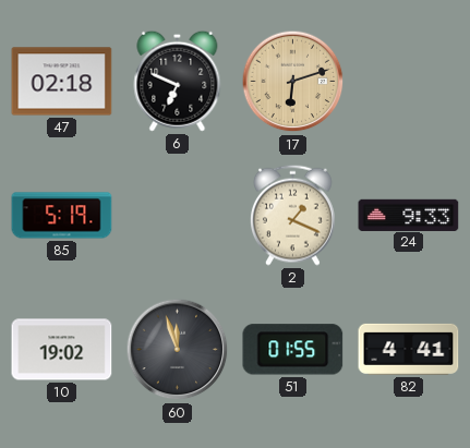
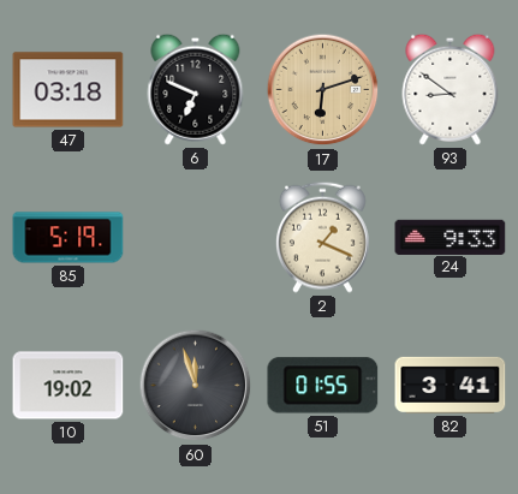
47: 02:18 -> 03:18
93: none -> 8:51
82: 4:41 -> 3:41
